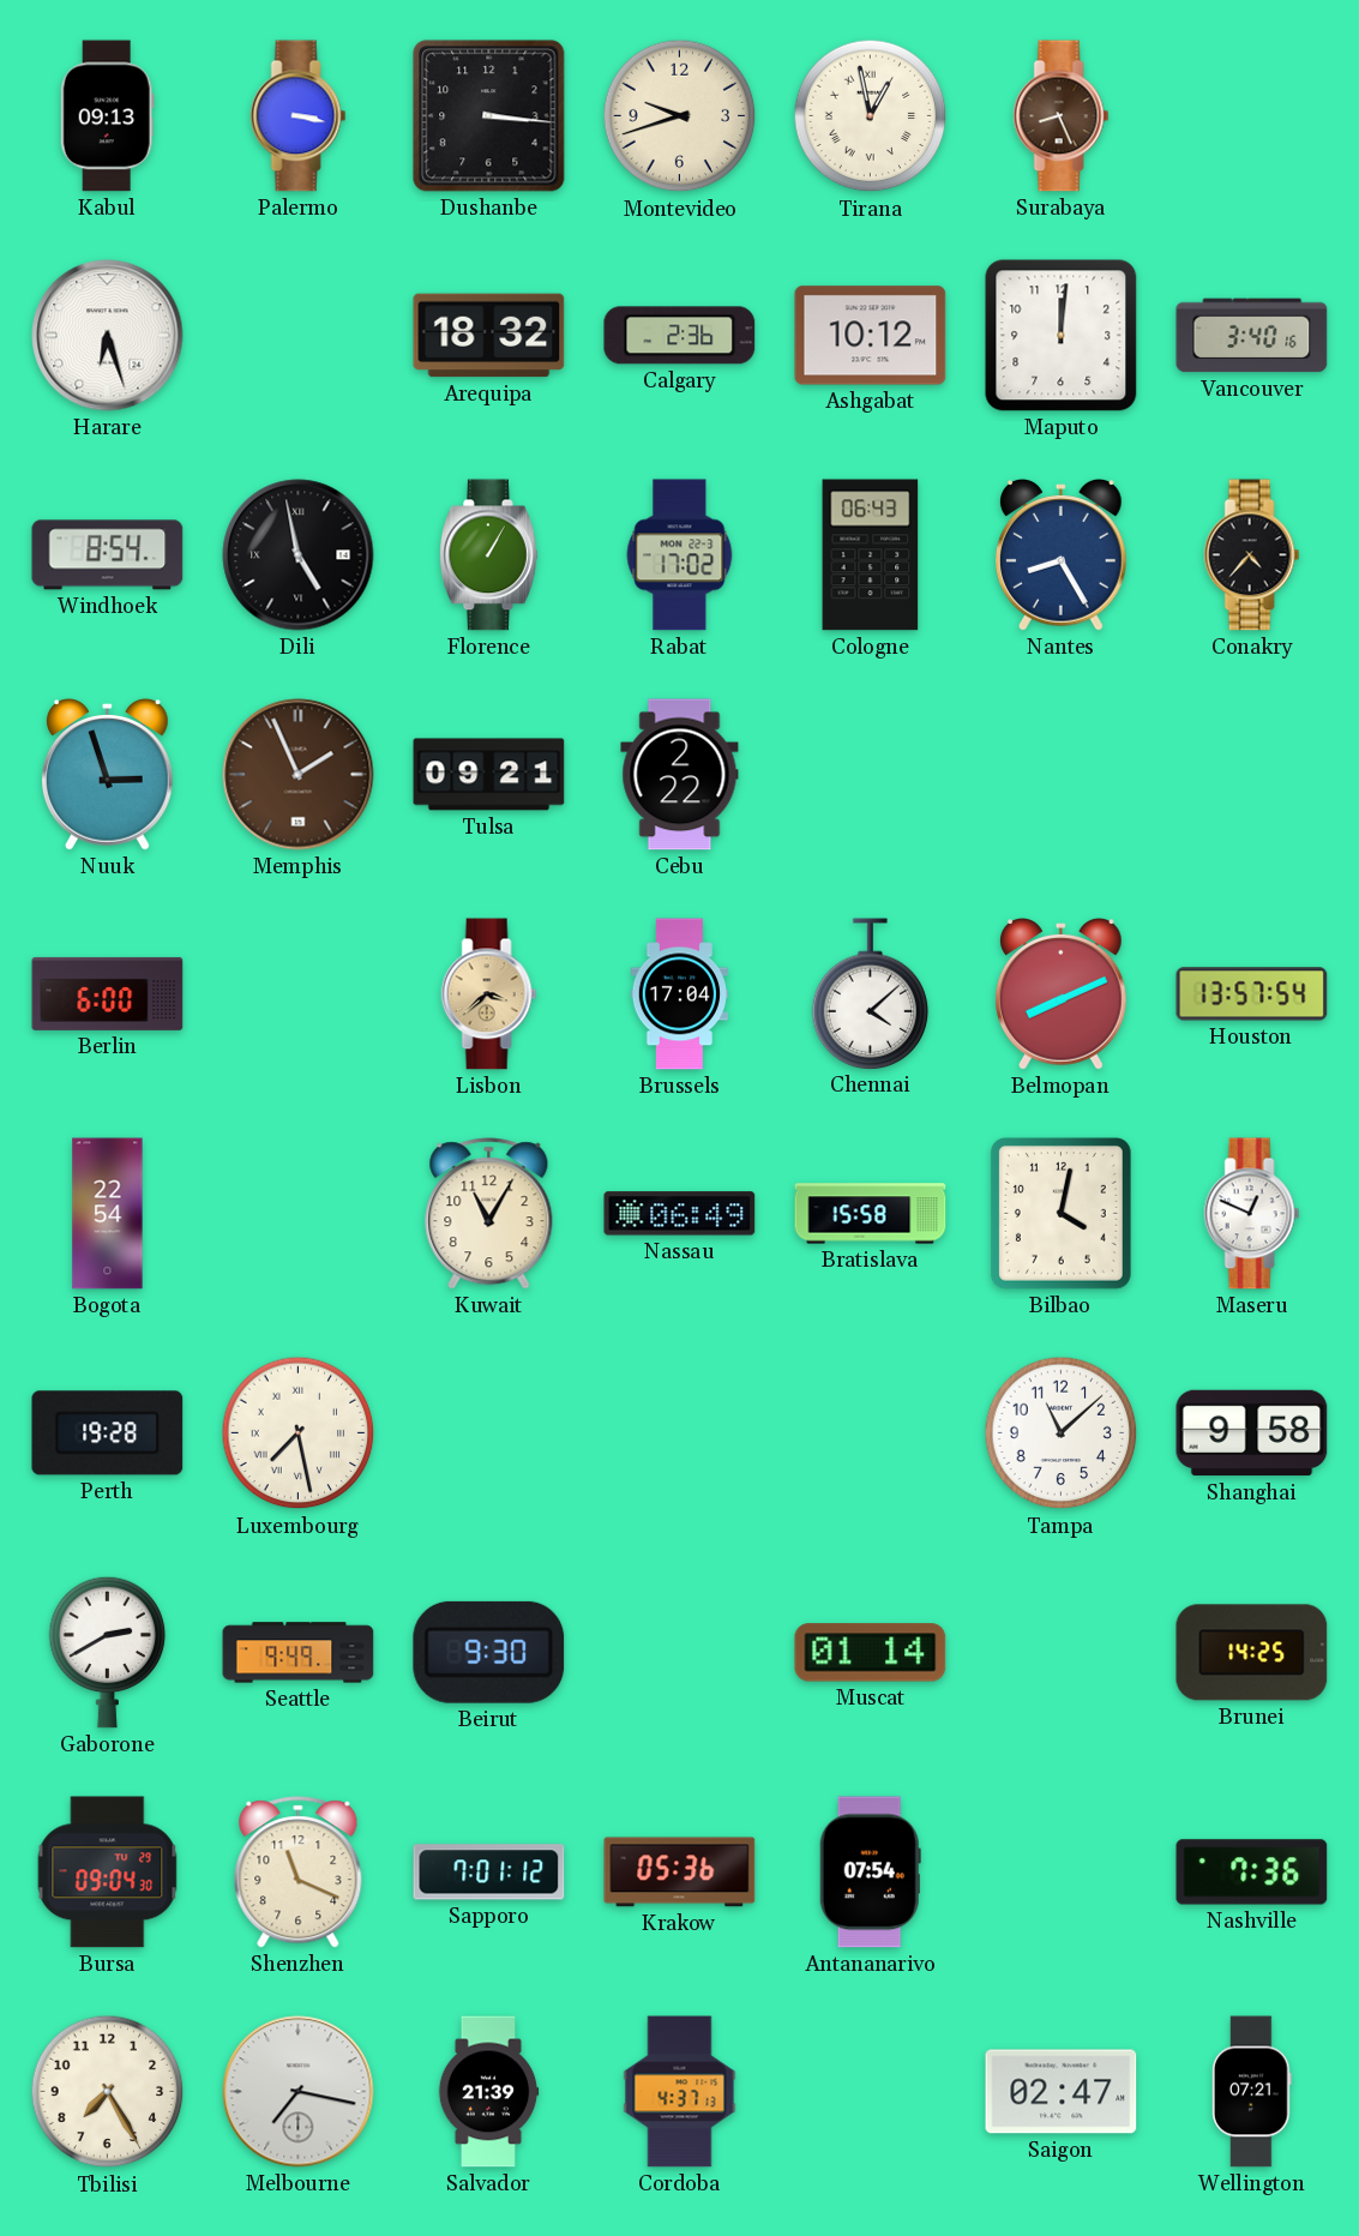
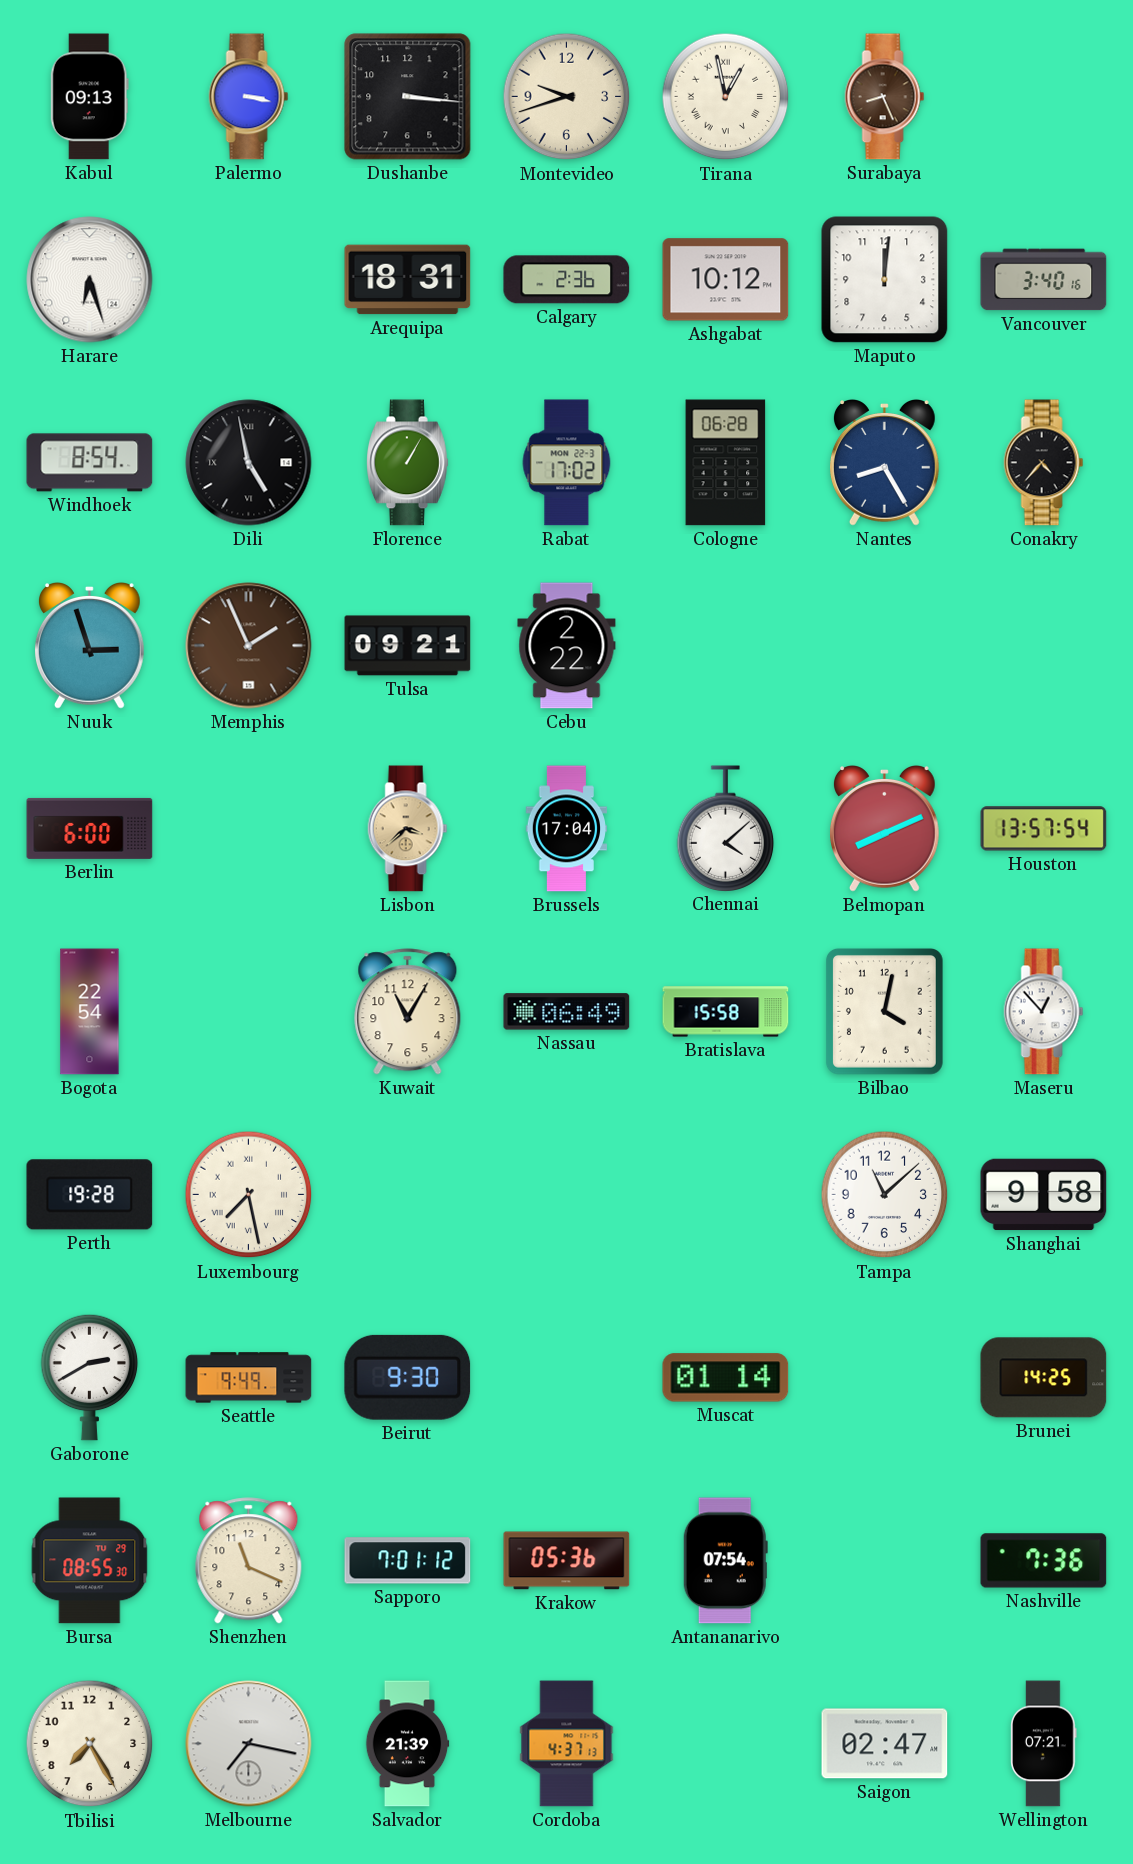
Arequipa: 18:32 -> 18:31
Cologne: 06:43 -> 06:28
Maseru: 12:49 -> 12:53
Bursa: 09:04 -> 08:55
